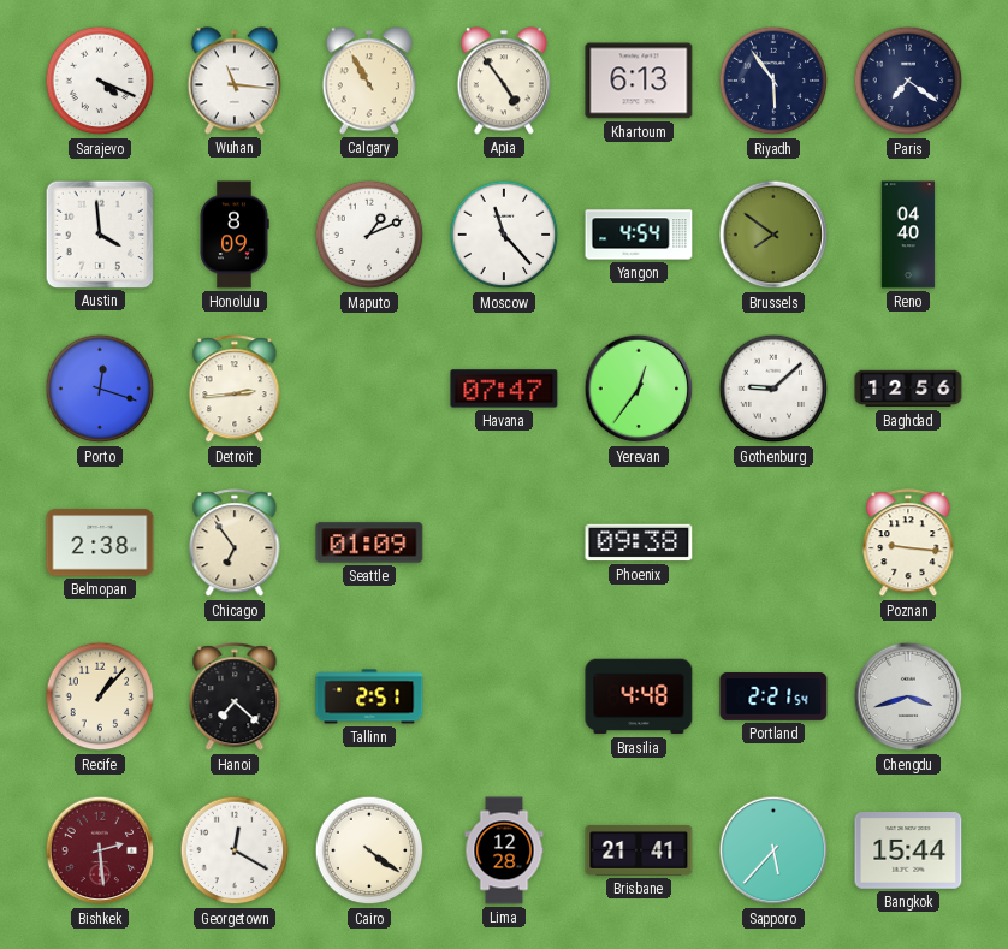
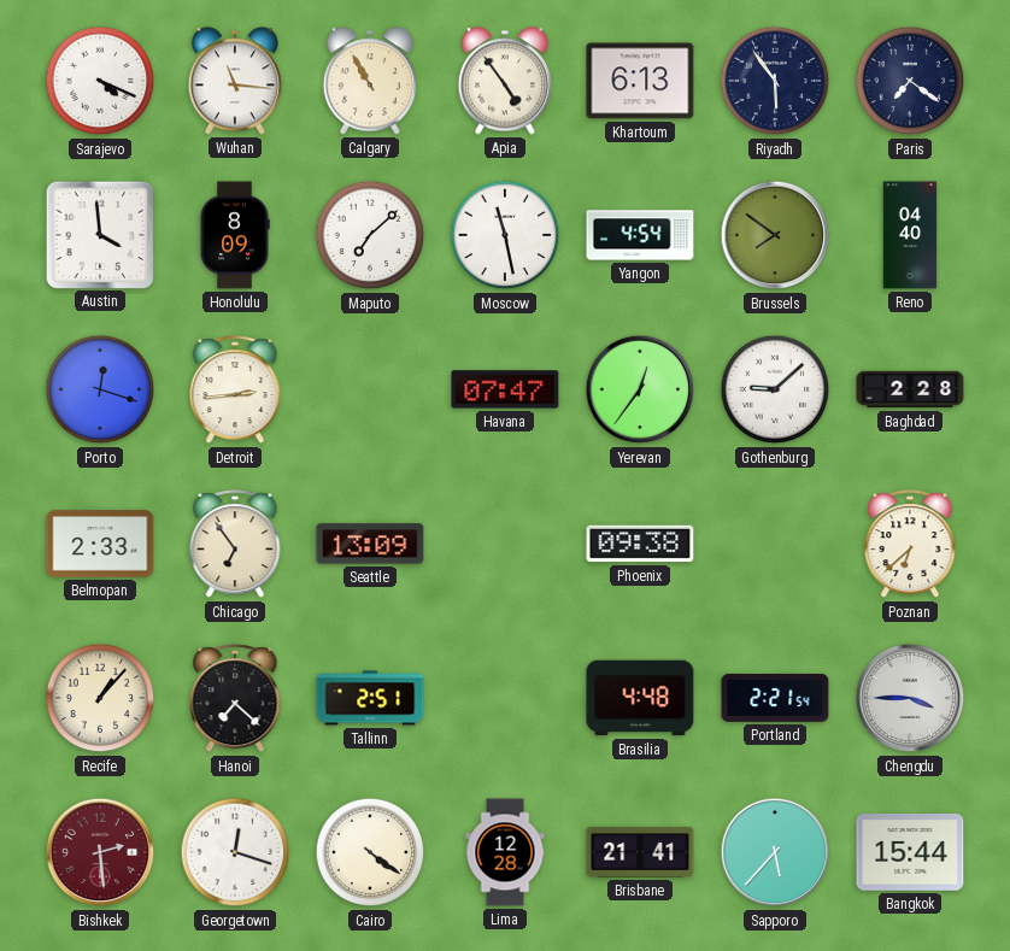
Maputo: 1:11 -> 7:08
Moscow: 11:23 -> 11:28
Baghdad: 12:56 -> 2:28
Belmopan: 2:38 -> 2:33
Seattle: 01:09 -> 13:09
Poznan: 9:16 -> 6:38
Chengdu: 3:42 -> 3:45
Georgetown: 12:20 -> 12:18
